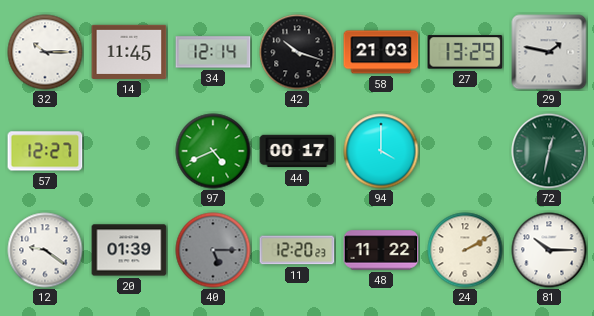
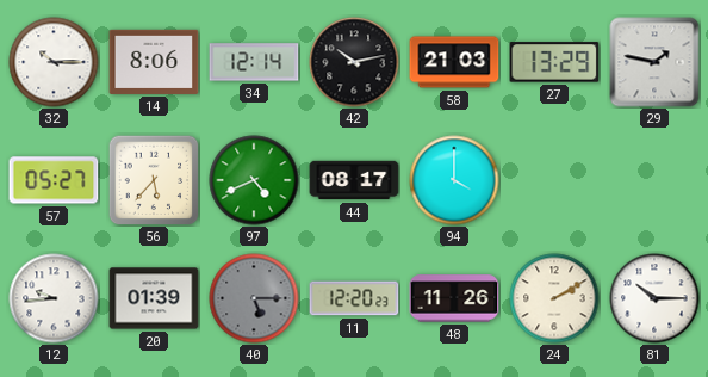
14: 11:45 -> 8:06
42: 10:18 -> 10:13
57: 12:27 -> 05:27
56: none -> 5:37
44: 00:17 -> 08:17
72: 12:32 -> none
12: 9:21 -> 9:44
48: 11:22 -> 11:26
